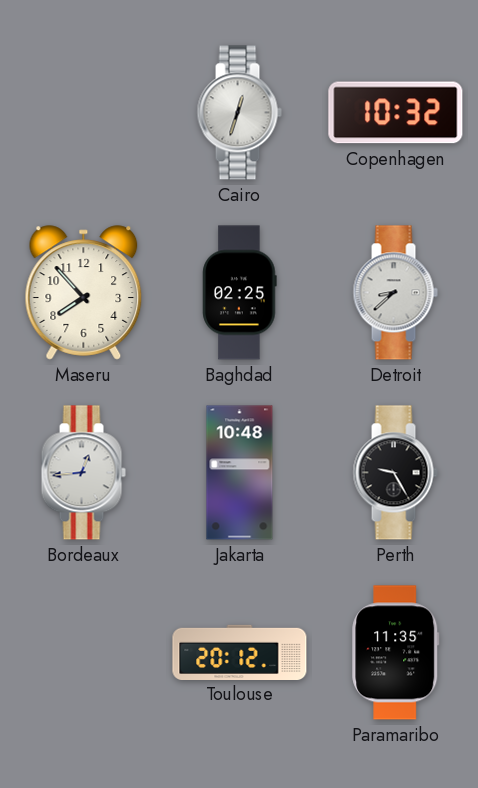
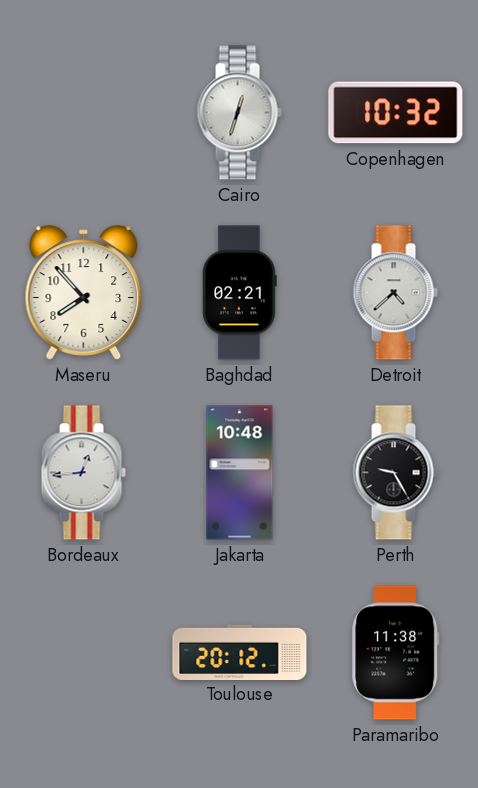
Baghdad: 02:25 -> 02:21
Detroit: 8:38 -> 4:38
Paramaribo: 11:35 -> 11:38
